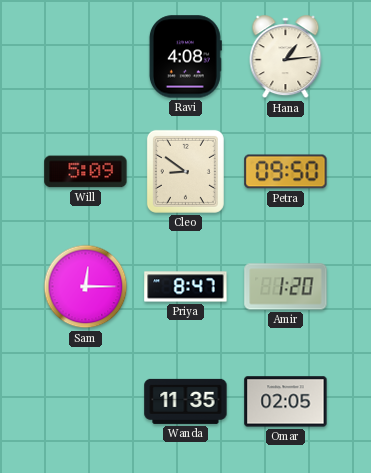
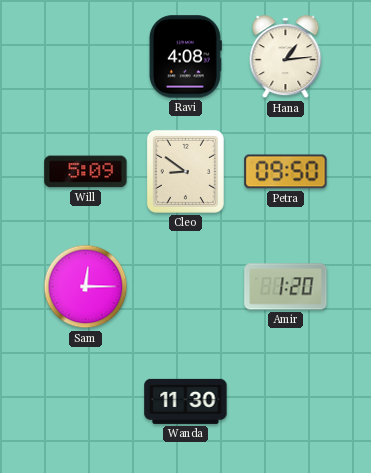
Priya: 8:47 -> none
Wanda: 11:35 -> 11:30
Omar: 02:05 -> none
